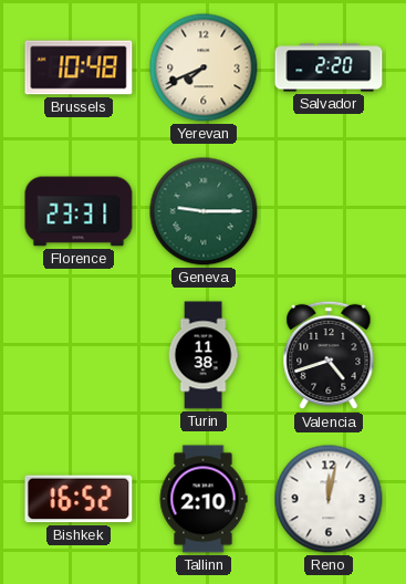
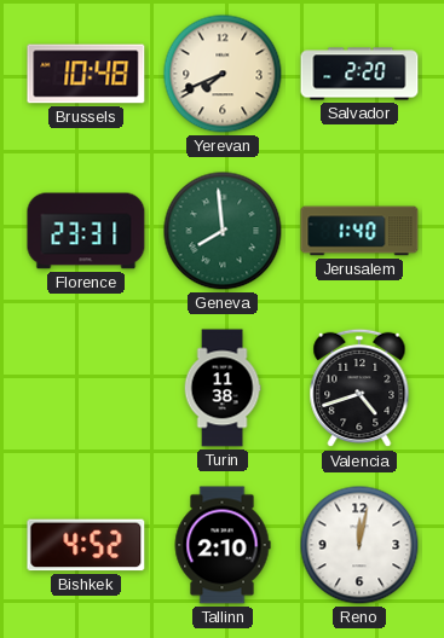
Geneva: 9:15 -> 7:59
Jerusalem: none -> 1:40
Bishkek: 16:52 -> 4:52
